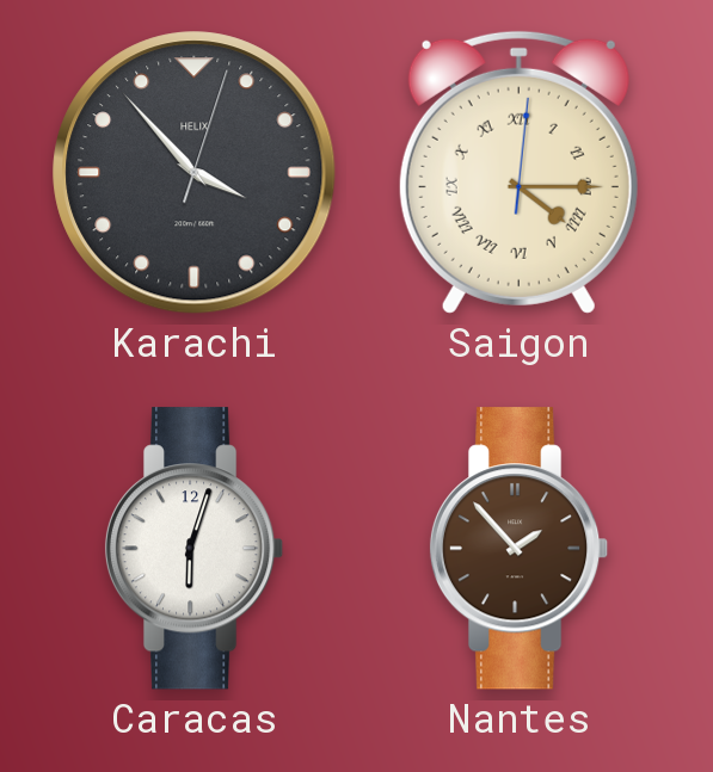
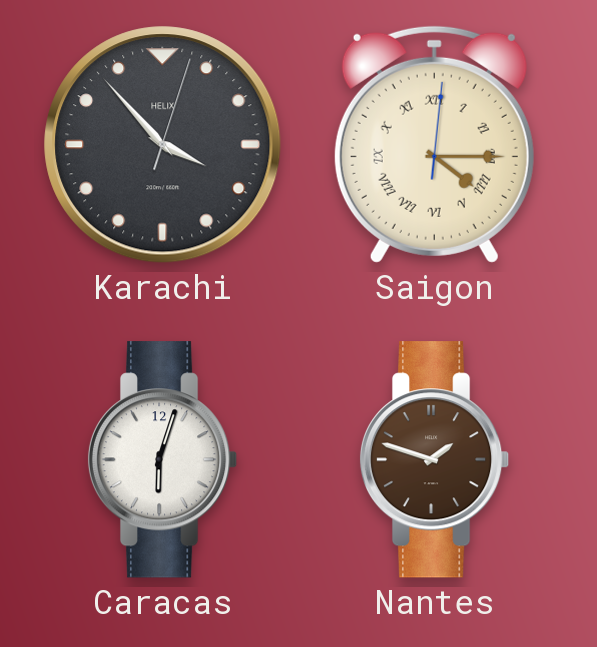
Nantes: 1:53 -> 1:48
